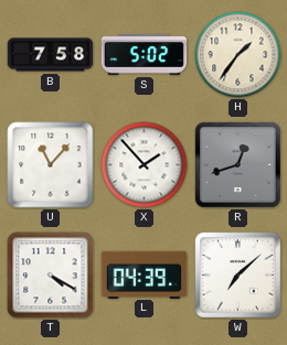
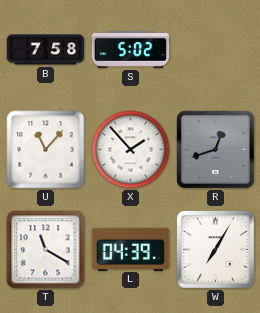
H: 1:36 -> none
T: 4:20 -> 11:20
W: 7:08 -> 7:05
